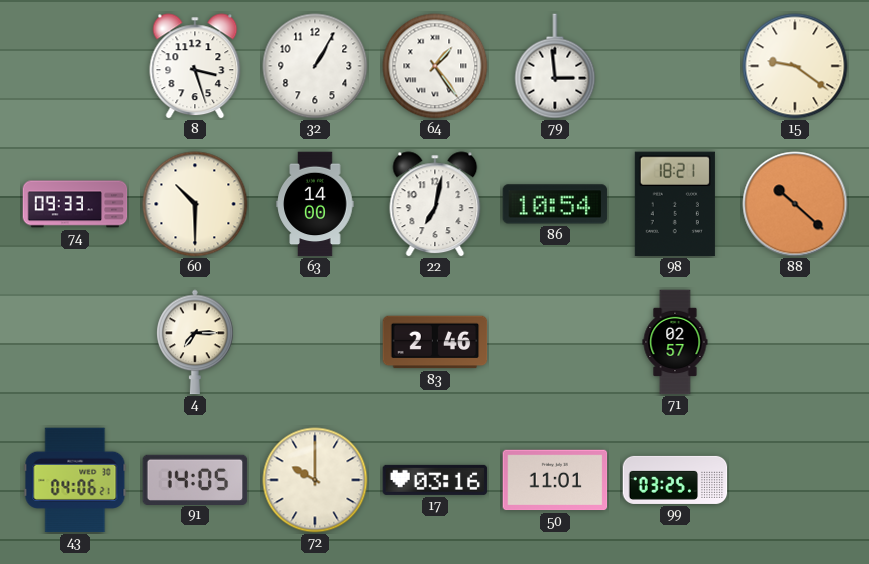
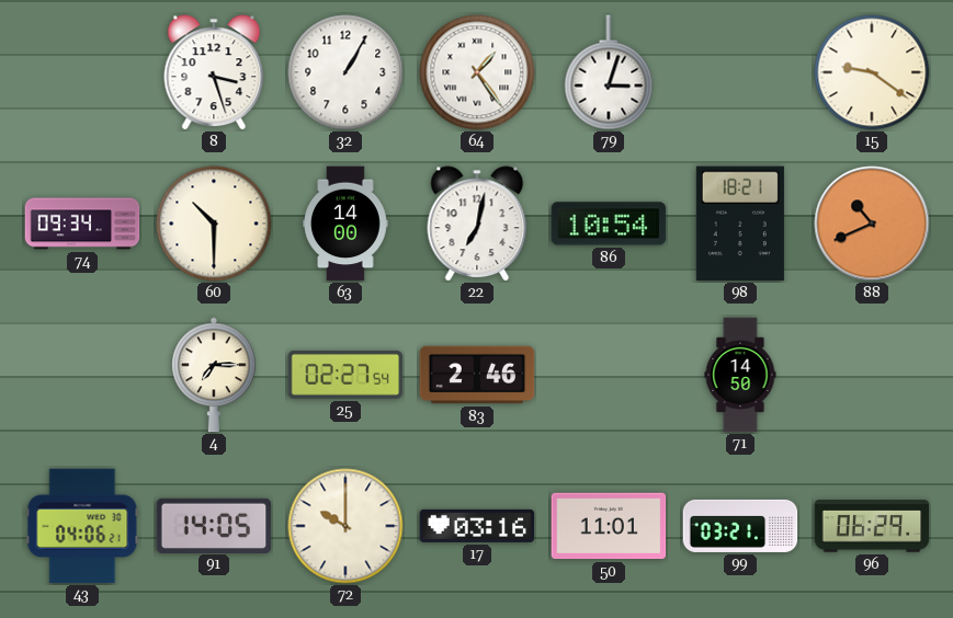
79: 2:59 -> 3:03
74: 09:33 -> 09:34
88: 10:22 -> 10:41
25: none -> 02:27
71: 02:57 -> 14:50
99: 03:25 -> 03:21
96: none -> 06:29
